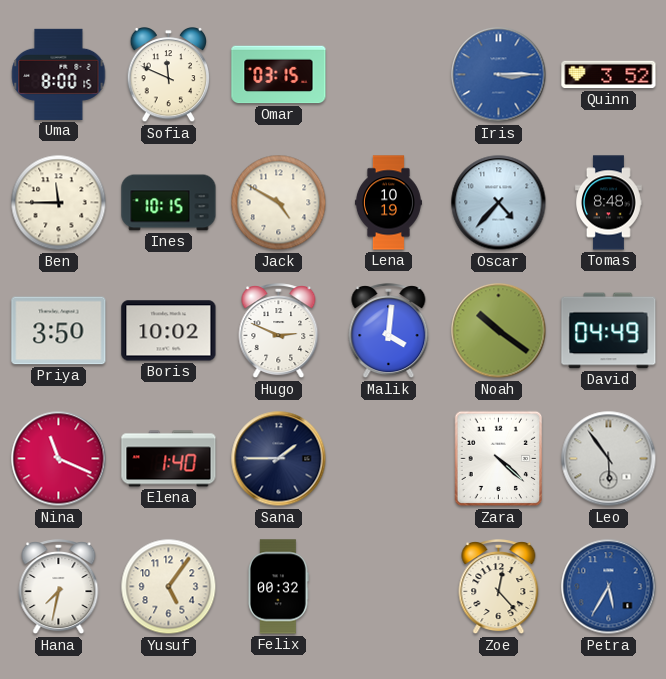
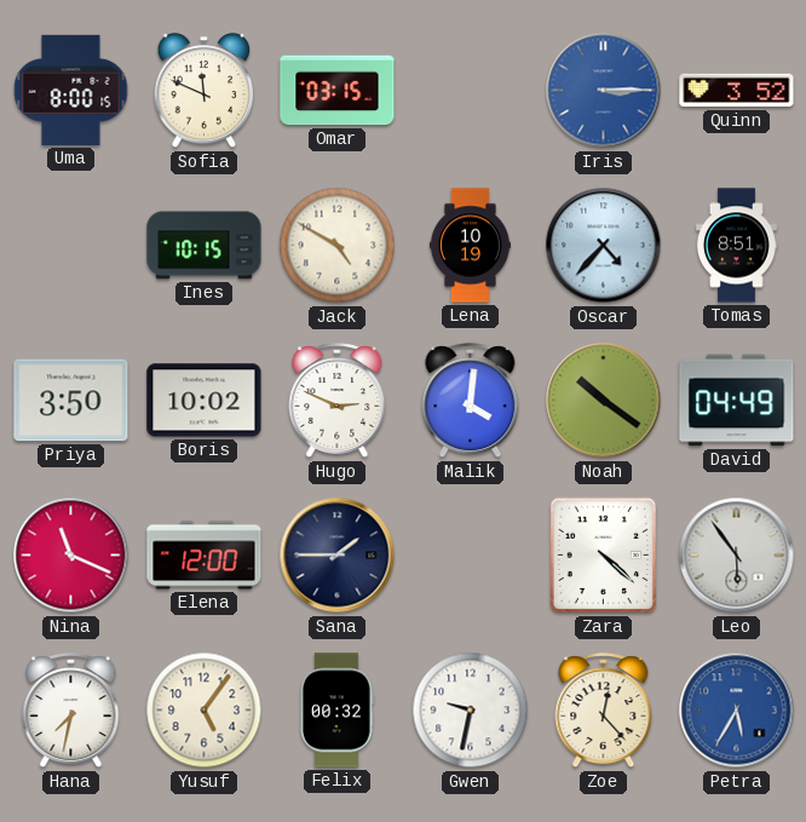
Ben: 11:45 -> none
Tomas: 8:48 -> 8:51
Elena: 1:40 -> 12:00
Gwen: none -> 9:32
